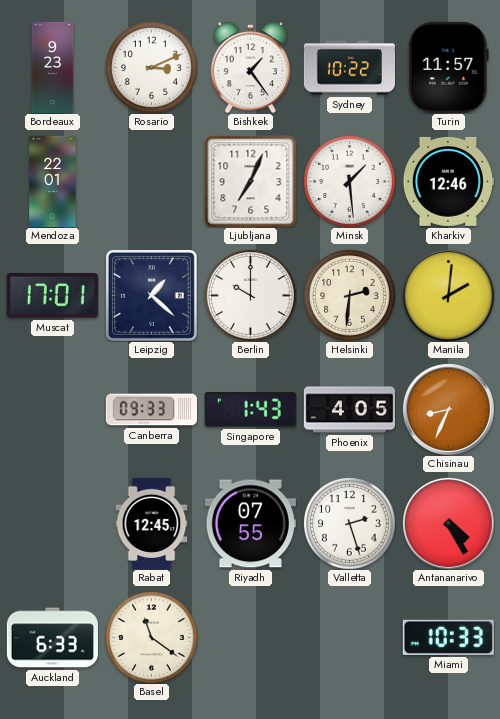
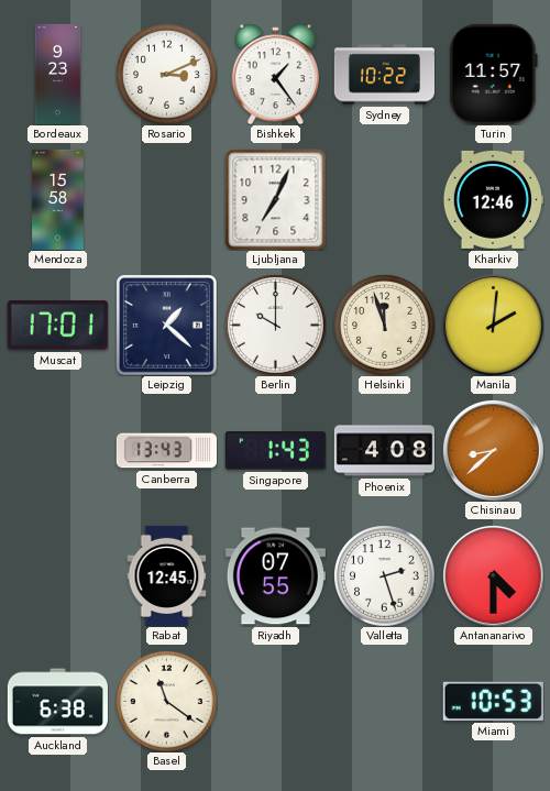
Mendoza: 22:01 -> 15:58
Minsk: 1:29 -> none
Helsinki: 2:31 -> 11:57
Canberra: 09:33 -> 13:43
Phoenix: 4:05 -> 4:08
Chisinau: 8:34 -> 8:38
Antananarivo: 4:25 -> 4:30
Auckland: 6:33 -> 6:38
Miami: 10:33 -> 10:53
